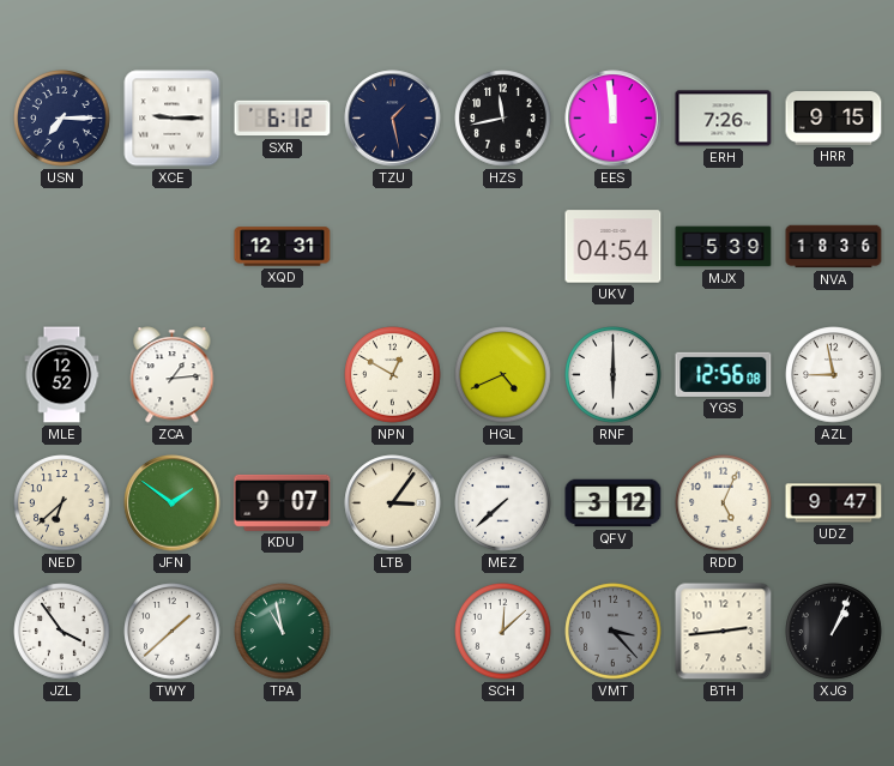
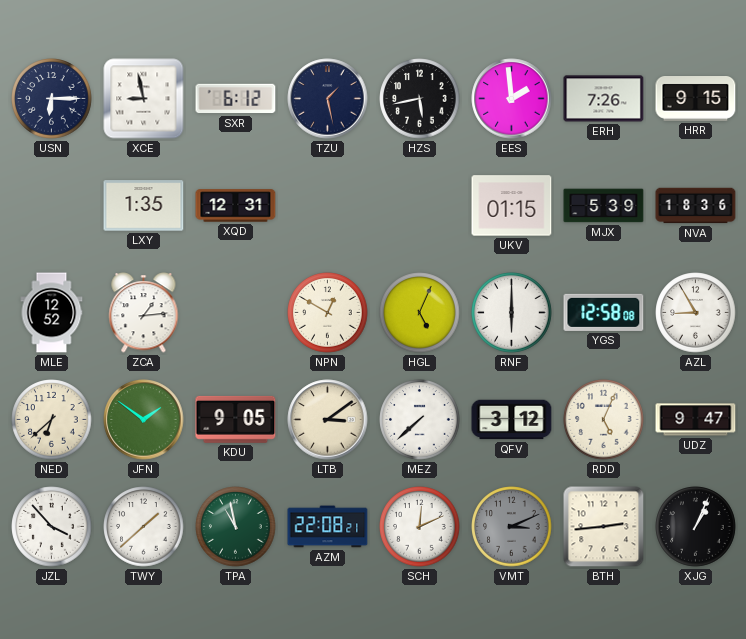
USN: 7:15 -> 6:15
XCE: 9:15 -> 8:58
HZS: 11:43 -> 5:43
EES: 11:59 -> 1:59
LXY: none -> 1:35
UKV: 04:54 -> 01:15
HGL: 4:41 -> 5:04
YGS: 12:56 -> 12:58
AZL: 8:58 -> 8:55
KDU: 9:07 -> 9:05
LTB: 3:06 -> 3:09
JZL: 3:54 -> 3:53
AZM: none -> 22:08
SCH: 12:08 -> 12:11
VMT: 3:23 -> 3:11
